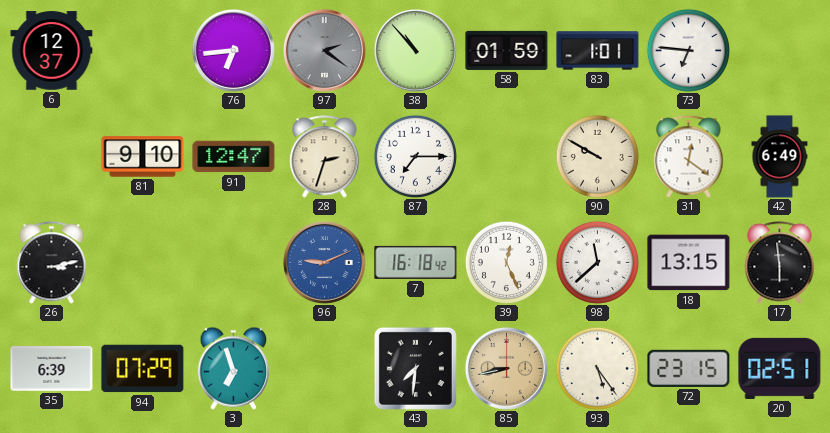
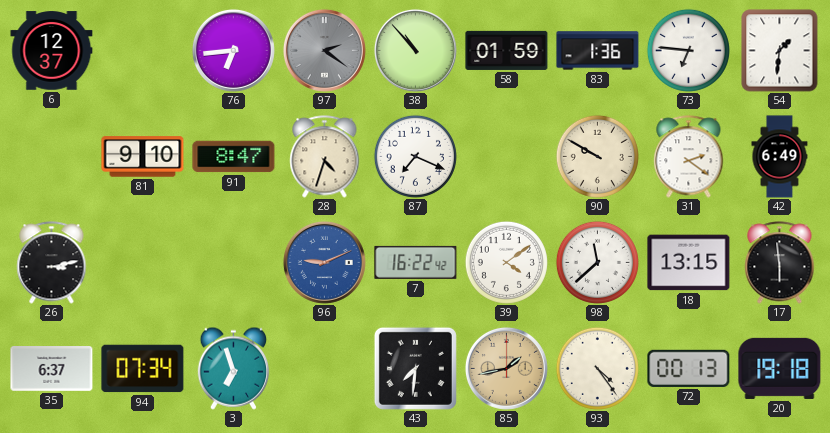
83: 1:01 -> 1:36
54: none -> 1:31
91: 12:47 -> 8:47
28: 2:33 -> 4:33
87: 7:15 -> 7:19
31: 12:21 -> 2:21
7: 16:18 -> 16:22
39: 12:26 -> 4:09
35: 6:39 -> 6:37
94: 07:29 -> 07:34
85: 8:43 -> 1:43
93: 5:24 -> 4:24
72: 23:15 -> 00:13
20: 02:51 -> 19:18
